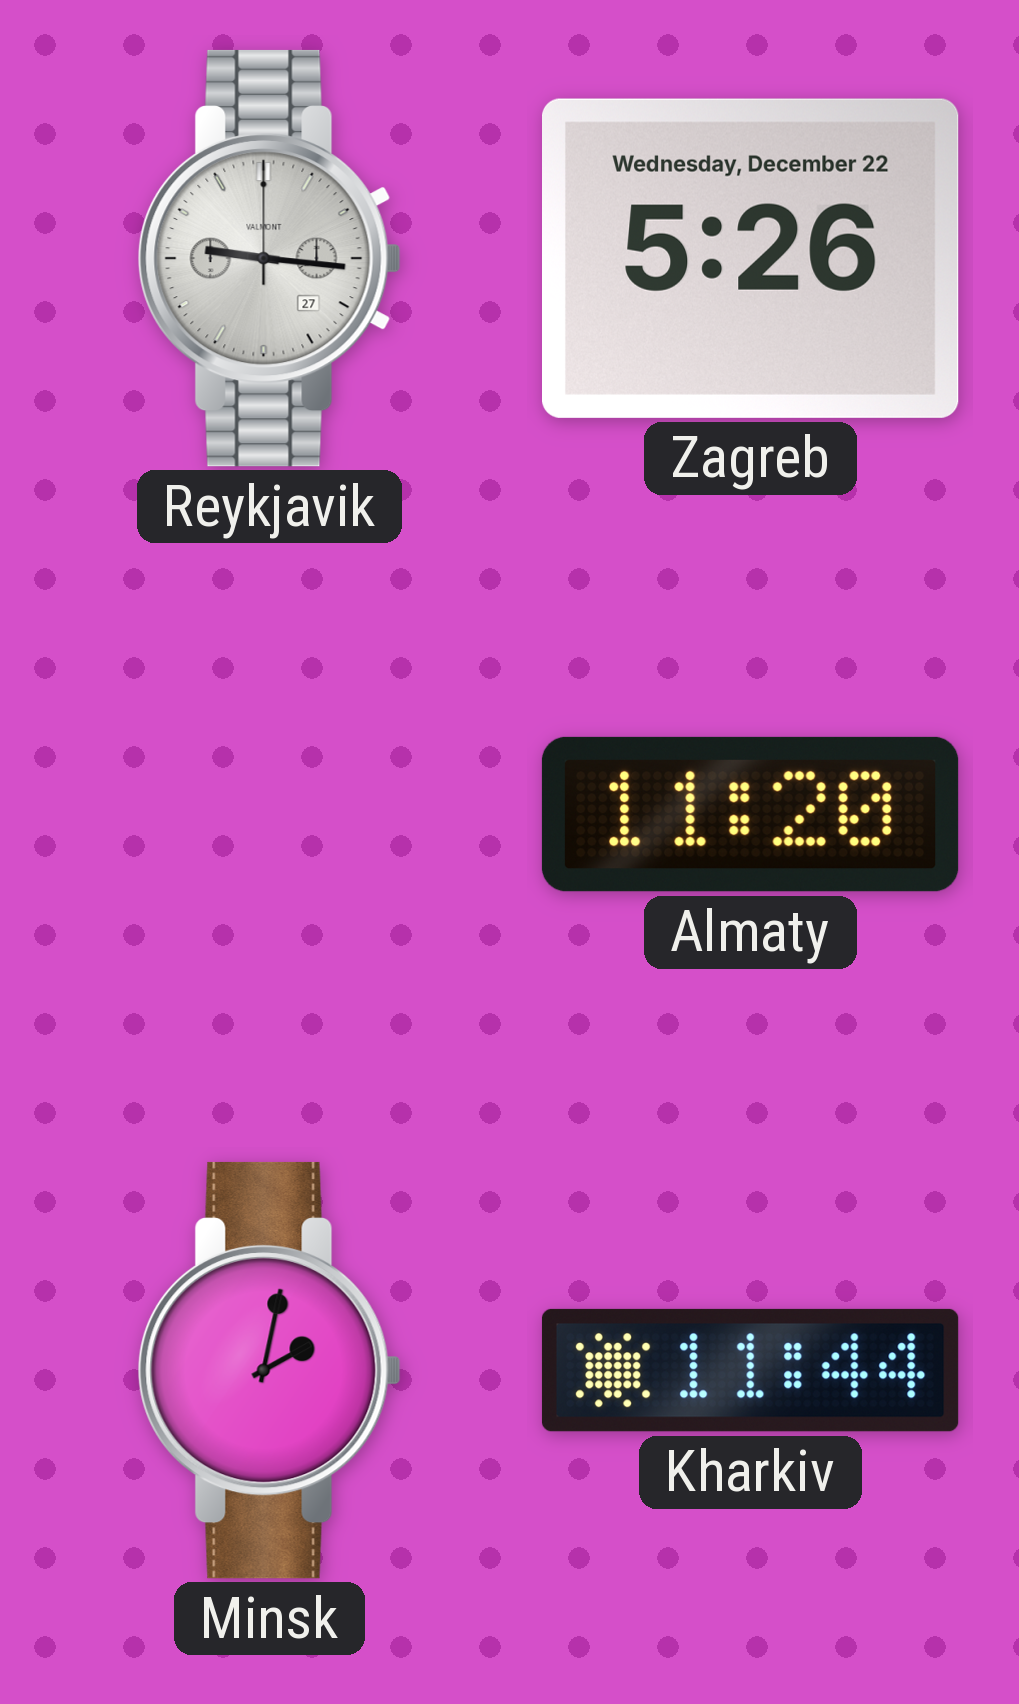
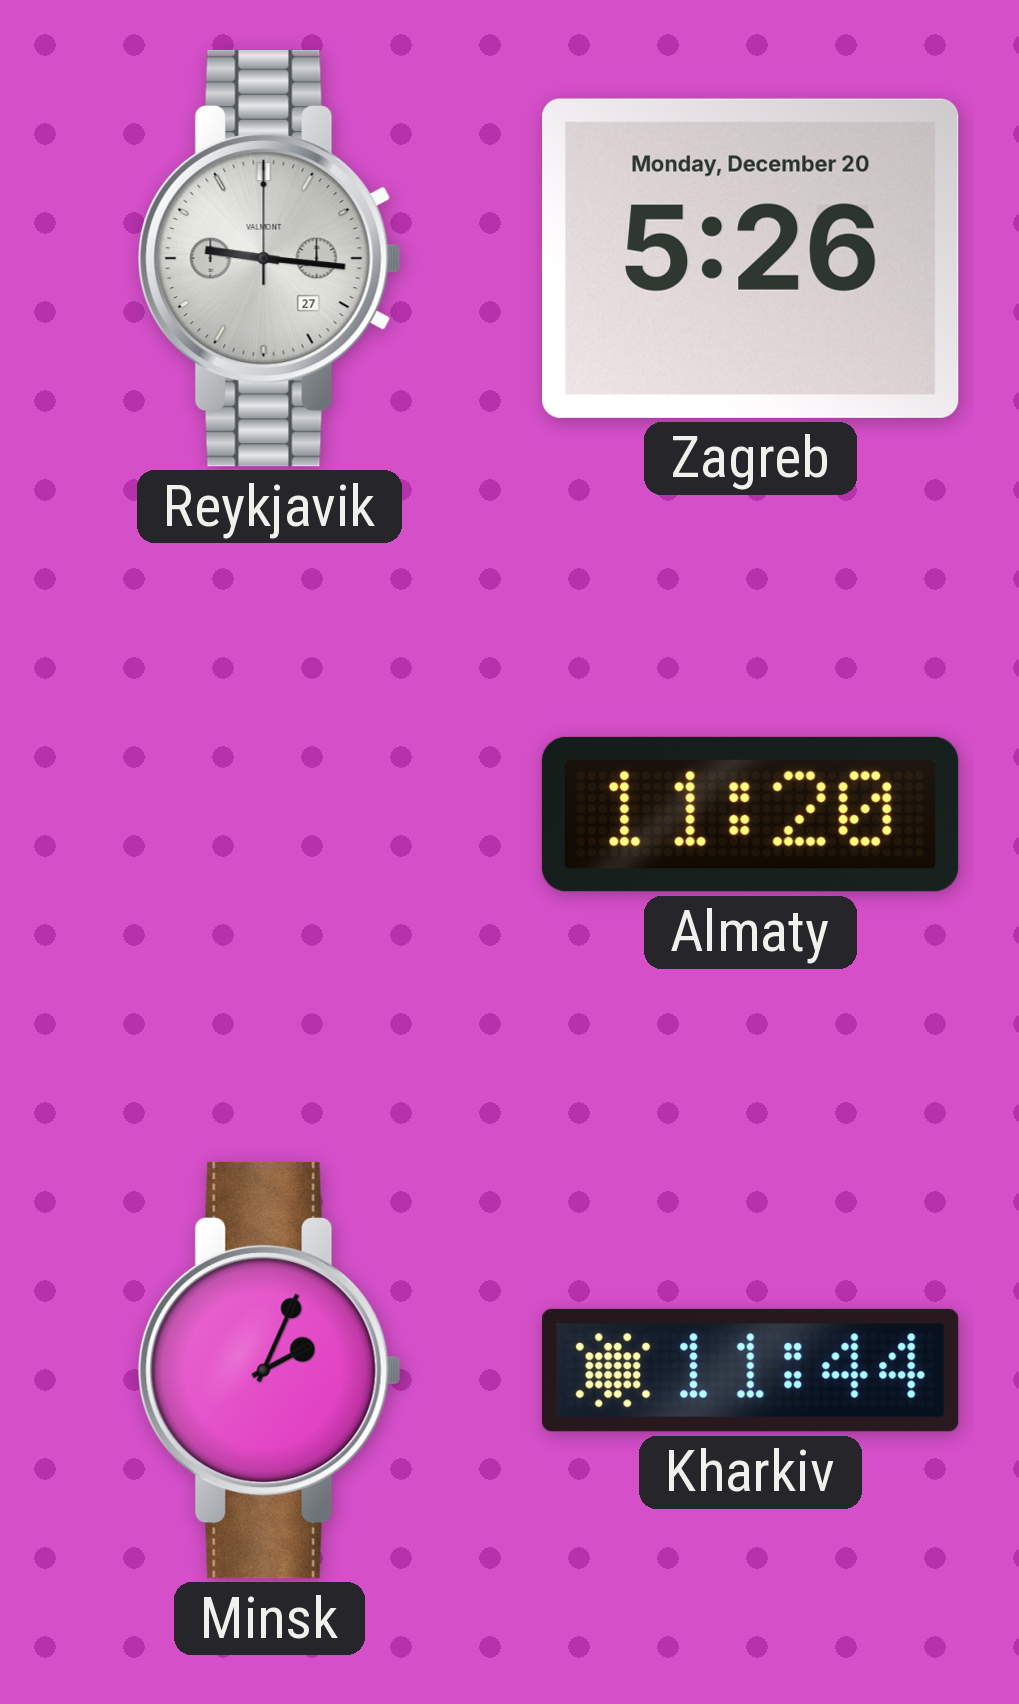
Zagreb date: Wednesday, December 22 -> Monday, December 20
Minsk: 2:02 -> 2:04
